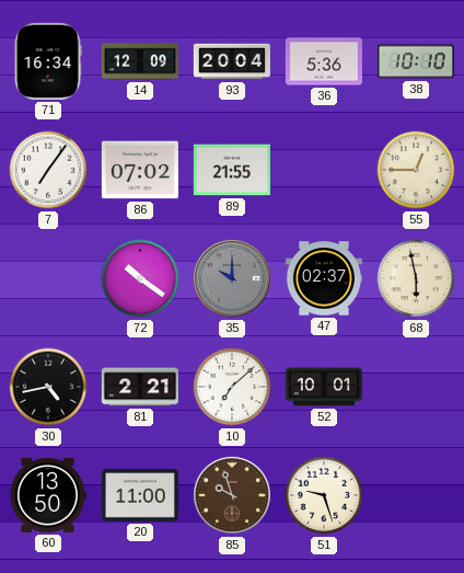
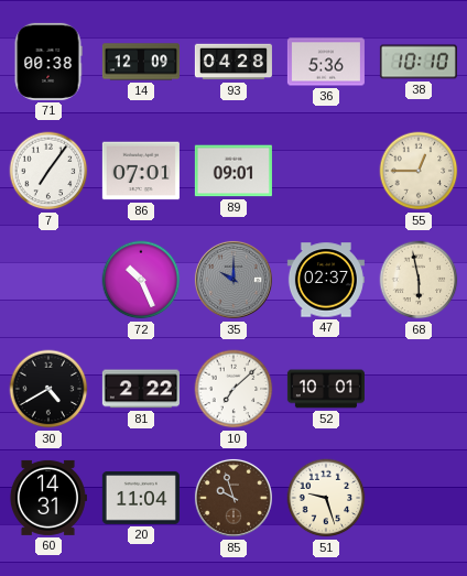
71: 16:34 -> 00:38
93: 20:04 -> 04:28
86: 07:02 -> 07:01
89: 21:55 -> 09:01
72: 10:21 -> 10:26
30: 4:43 -> 4:40
81: 2:21 -> 2:22
60: 13:50 -> 14:31
20: 11:00 -> 11:04
